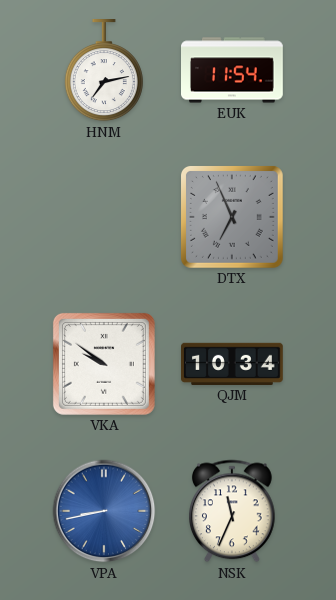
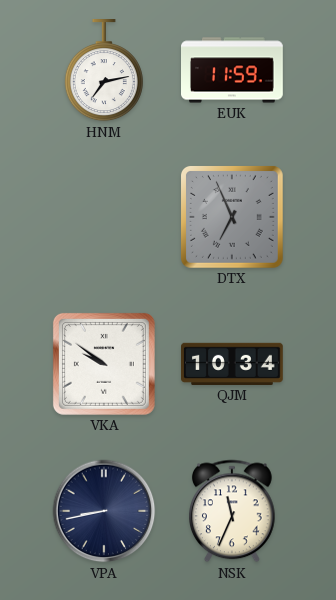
EUK: 11:54 -> 11:59
VPA dial: blue -> navy
